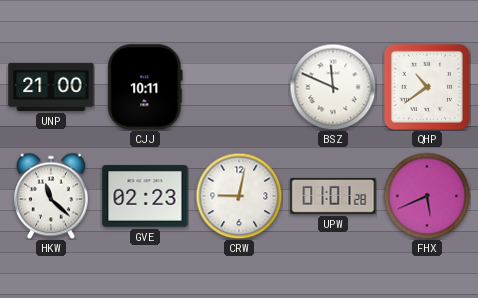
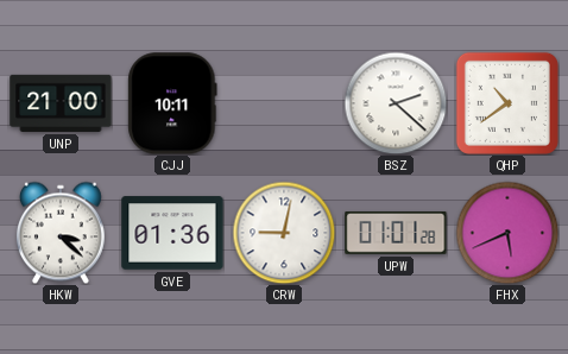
BSZ: 11:49 -> 2:22
HKW: 11:22 -> 3:22
GVE: 02:23 -> 01:36
